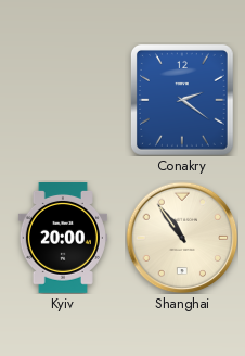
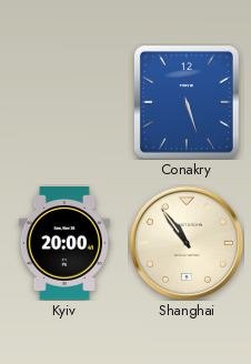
Conakry: 2:21 -> 5:27
